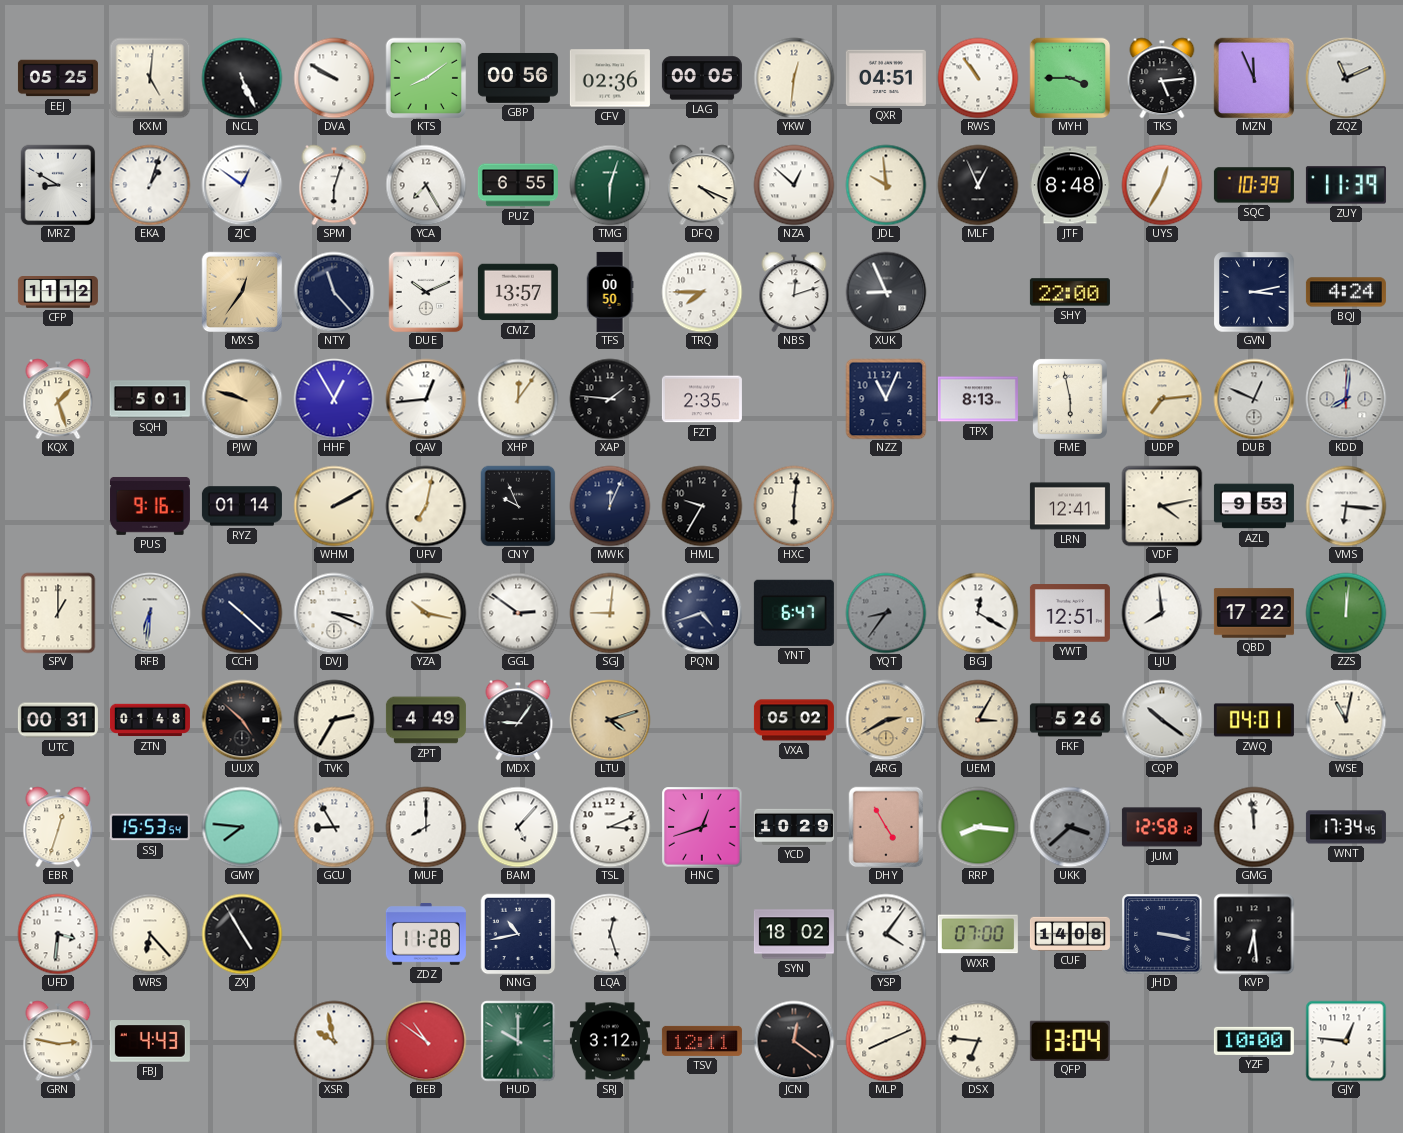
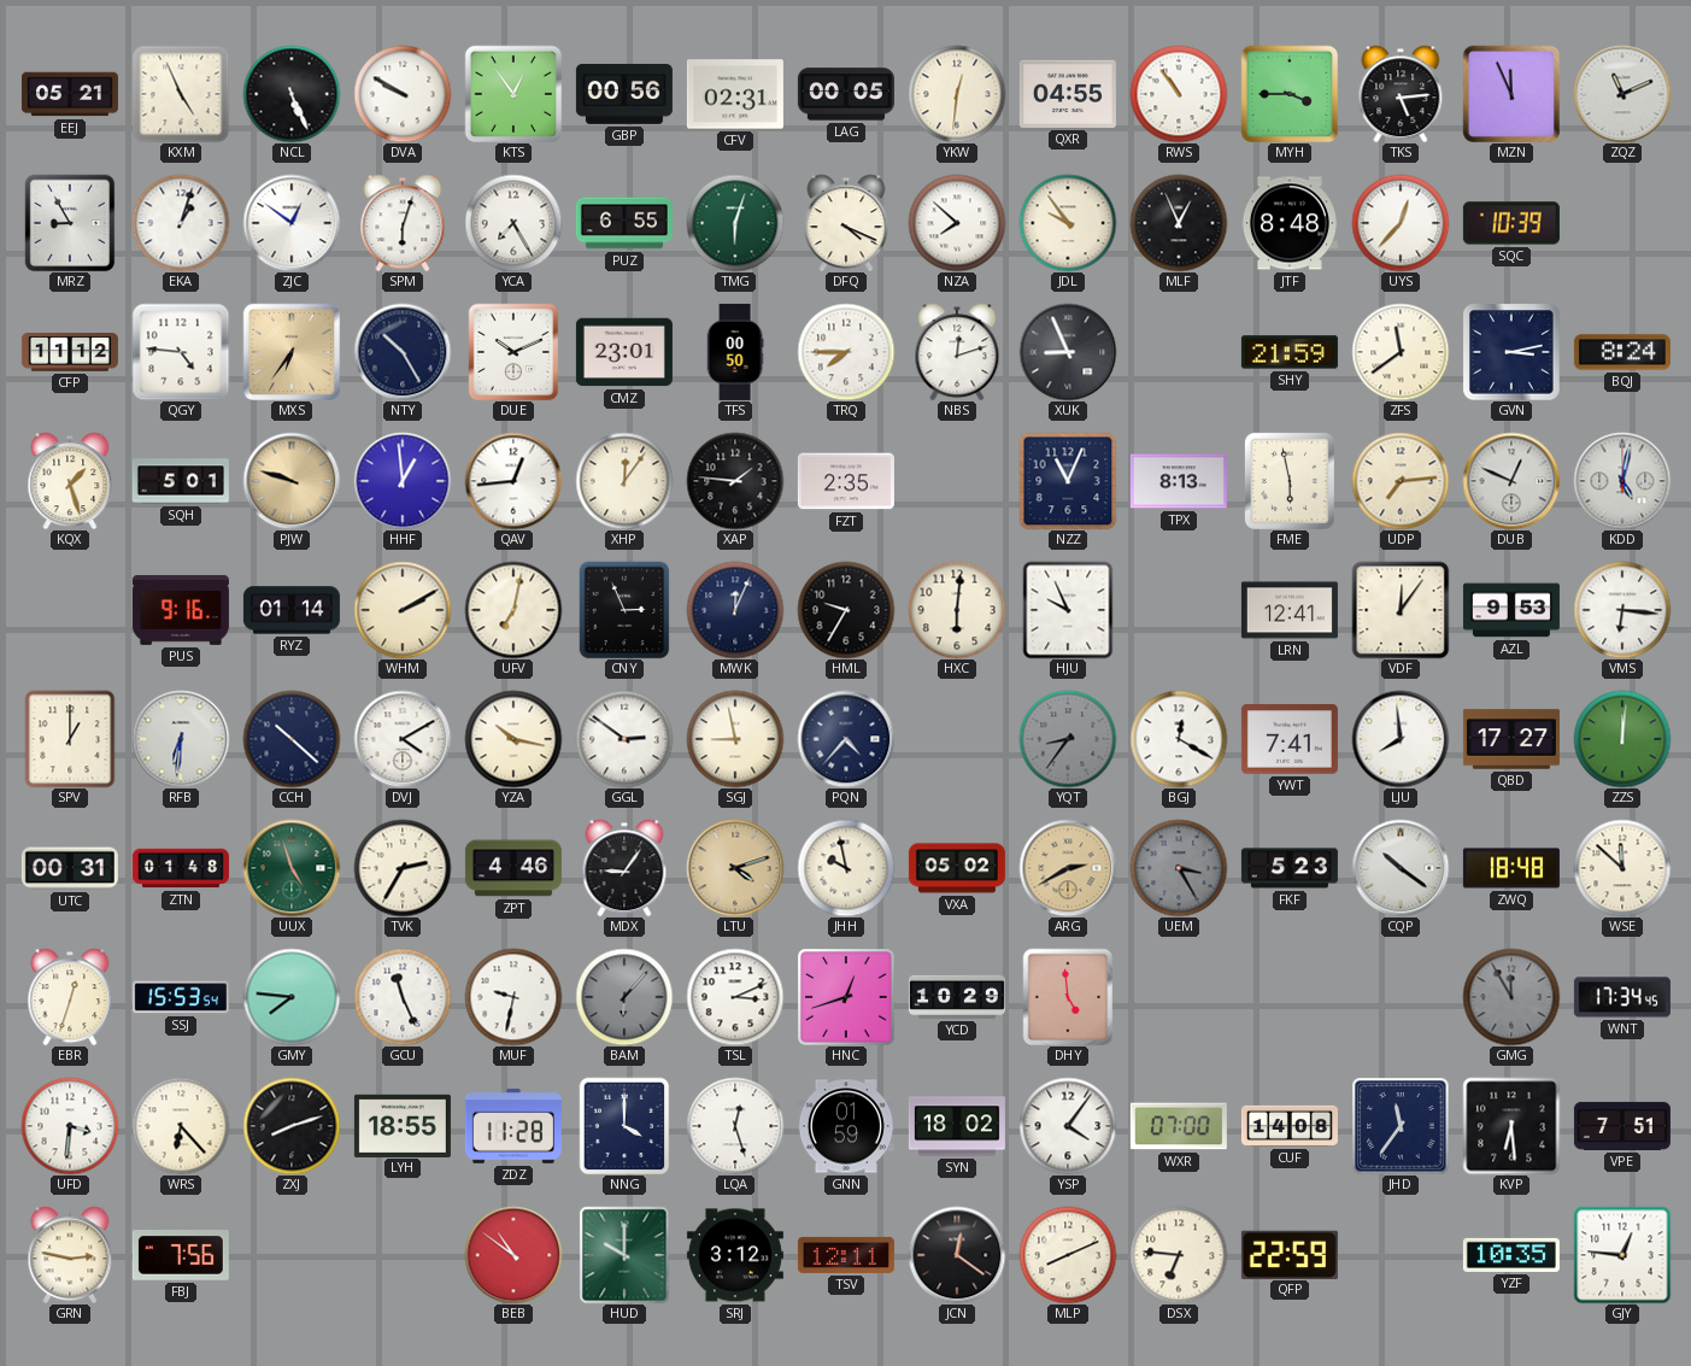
EEJ: 05:25 -> 05:21
KXM: 5:01 -> 4:56
KTS: 8:09 -> 12:54
CFV: 02:36 -> 02:31
QXR: 04:51 -> 04:55
MRZ: 8:50 -> 8:55
NZA: 12:52 -> 7:52
JDL: 9:59 -> 9:54
UYS: 12:35 -> 12:37
ZUY: 11:39 -> none
QGY: none -> 4:46
MXS: 12:36 -> 6:36
NTY: 11:23 -> 10:25
CMZ: 13:57 -> 23:01
SHY: 22:00 -> 21:59
ZFS: none -> 11:39
BQJ: 4:24 -> 8:24
HHF: 12:55 -> 12:59
KDD: 8:01 -> 5:02
CNY: 9:56 -> 2:56
HJU: none -> 9:56
VDF: 4:13 -> 12:06
DVJ: 3:19 -> 4:10
SGJ: 9:01 -> 8:58
PQN: 4:42 -> 4:37
YNT: 6:47 -> none
YWT: 12:51 -> 7:41
QBD: 17:22 -> 17:27
UUX: 4:52 -> 4:57
UUX dial: black -> green
ZPT: 4:49 -> 4:46
JHH: none -> 9:58
UEM: 3:05 -> 3:25
UEM dial: cream -> grey
FKF: 5:26 -> 5:23
ZWQ: 04:01 -> 18:48
WSE: 11:02 -> 11:52
GCU: 8:55 -> 11:26
MUF: 8:00 -> 9:32
BAM: 5:07 -> 6:07
BAM dial: white -> grey
DHY: 4:55 -> 4:59
RRP: 8:16 -> none
UKK: 3:38 -> none
JUM: 12:58 -> none
GMG: 11:59 -> 11:55
GMG dial: white -> grey
ZXJ: 4:55 -> 8:12
LYH: none -> 18:55
NNG: 10:43 -> 4:00
GNN: none -> 01:59
JHD: 3:17 -> 11:36
VPE: none -> 7:51
FBJ: 4:43 -> 7:56
XSR: 9:58 -> none
QFP: 13:04 -> 22:59
YZF: 10:00 -> 10:35
